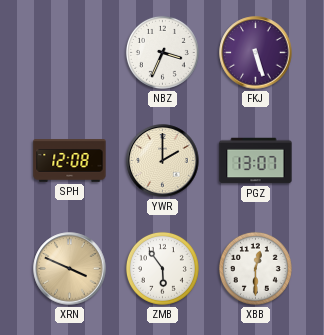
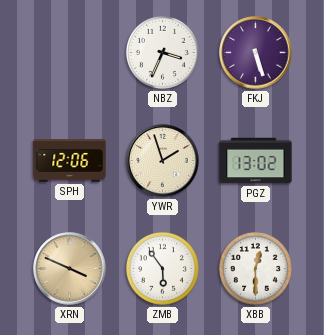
SPH: 12:08 -> 12:06
YWR: 2:00 -> 1:57
PGZ: 13:07 -> 13:02
